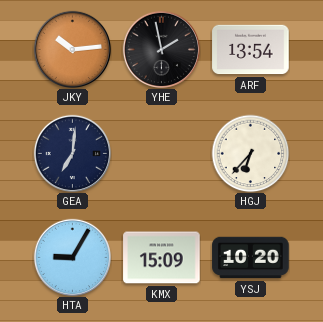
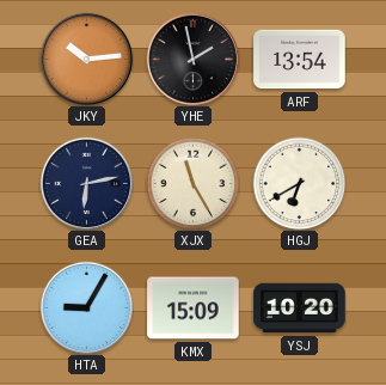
GEA: 7:01 -> 6:13
XJX: none -> 11:25
HGJ: 6:37 -> 6:40
